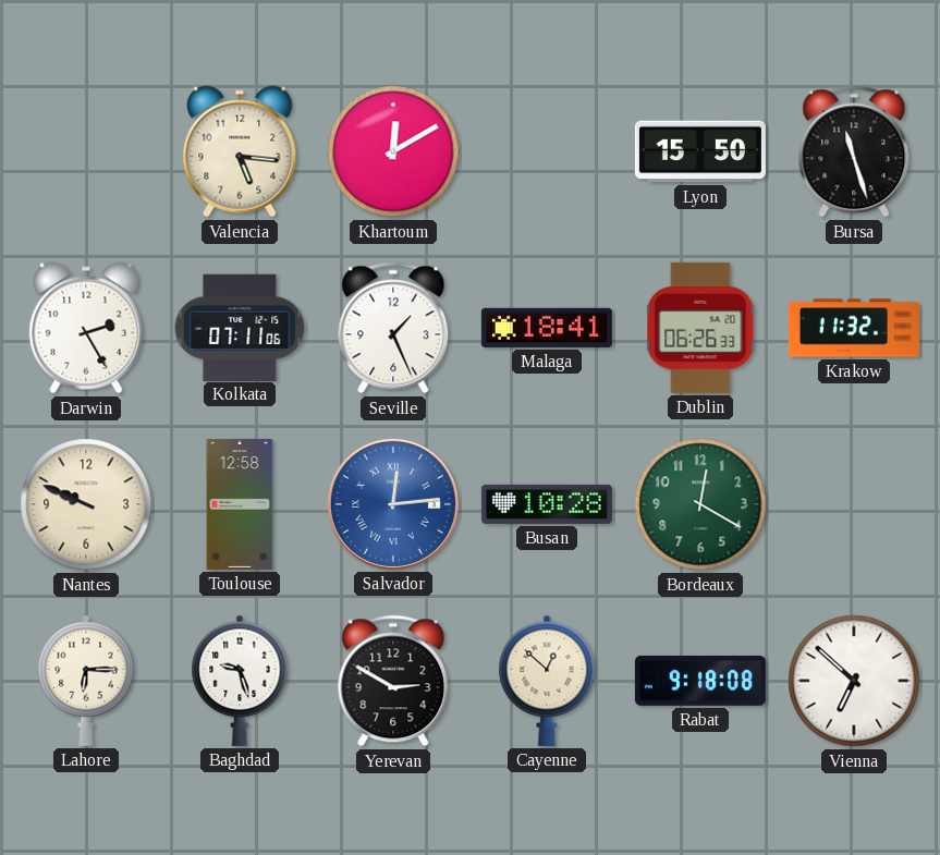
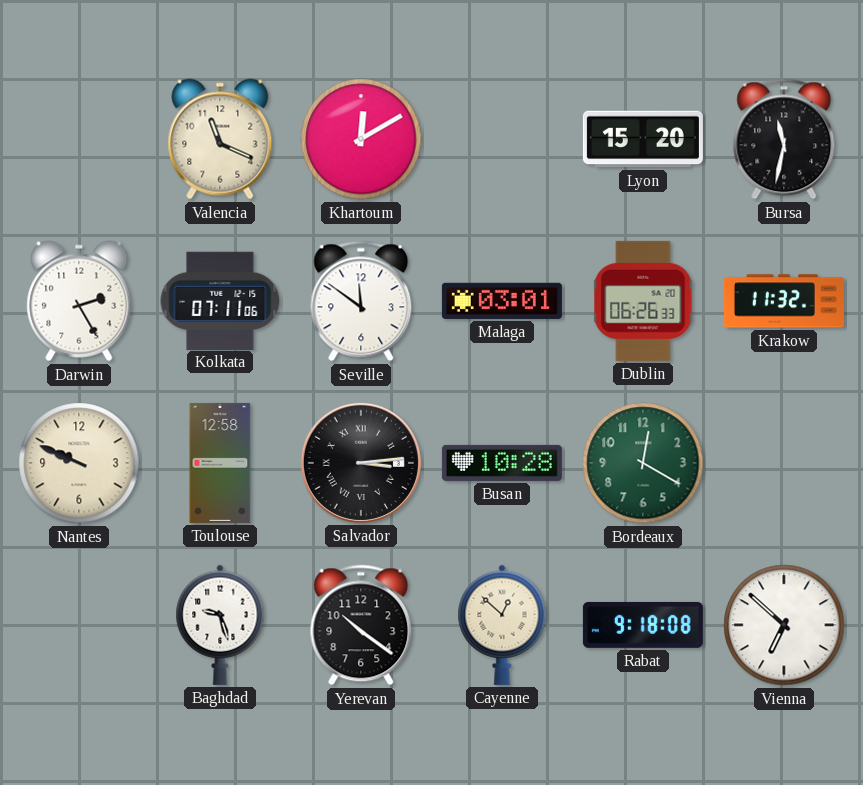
Valencia: 5:16 -> 11:19
Lyon: 15:50 -> 15:20
Bursa: 11:27 -> 11:32
Seville: 1:26 -> 11:51
Malaga: 18:41 -> 03:01
Salvador: 12:14 -> 3:14
Salvador dial: blue -> black
Lahore: 6:15 -> none
Yerevan: 2:50 -> 10:21
